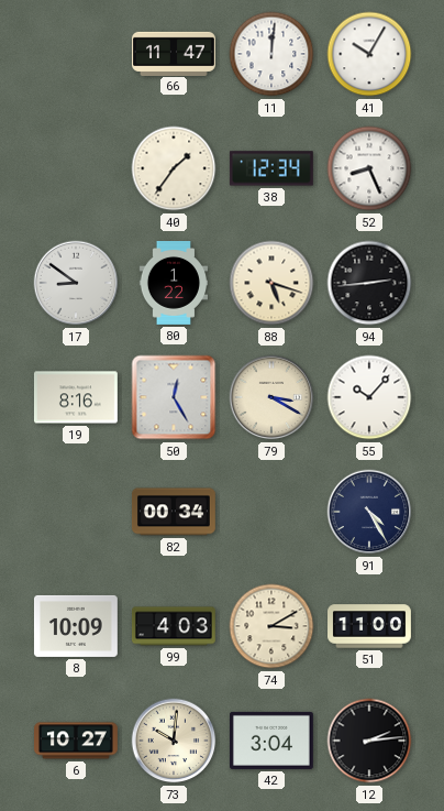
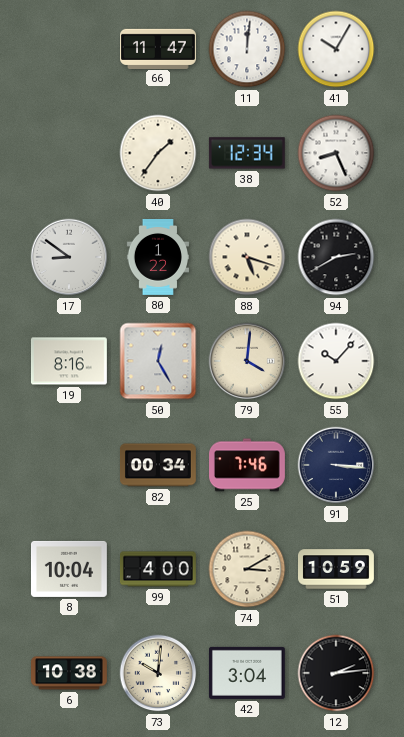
94: 2:44 -> 2:40
79: 3:20 -> 4:01
25: none -> 7:46
91: 4:25 -> 3:16
8: 10:09 -> 10:04
99: 4:03 -> 4:00
51: 11:00 -> 10:59
6: 10:27 -> 10:38
